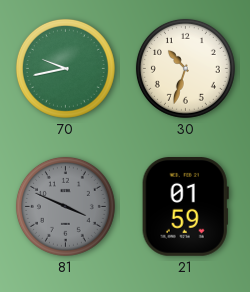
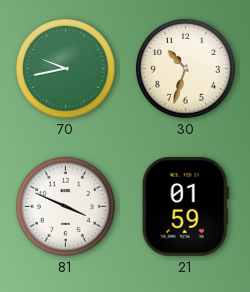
81 dial: grey -> white
